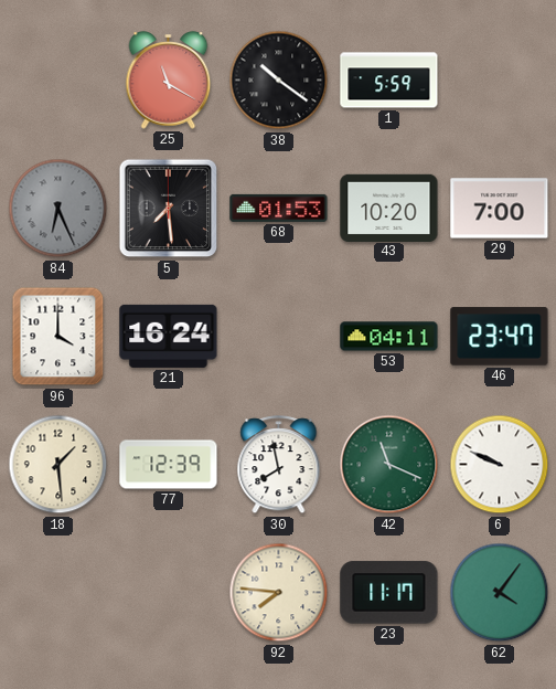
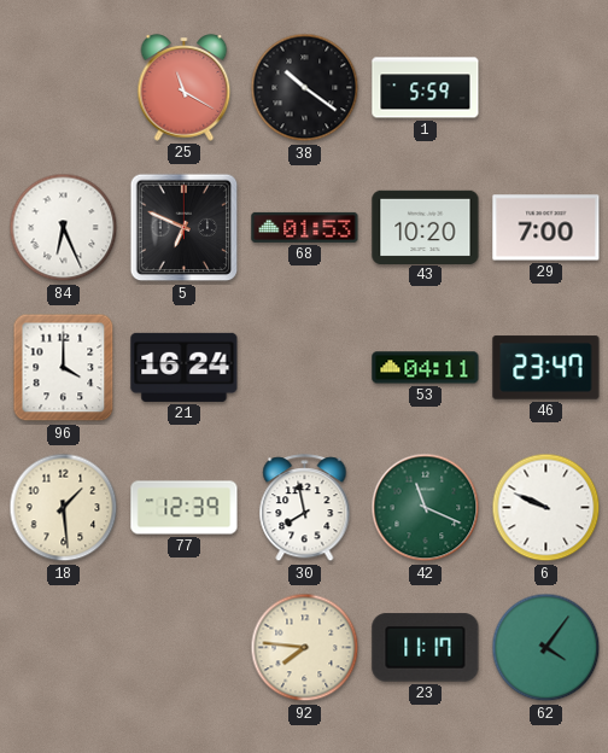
84 dial: grey -> white
5: 7:29 -> 6:49
